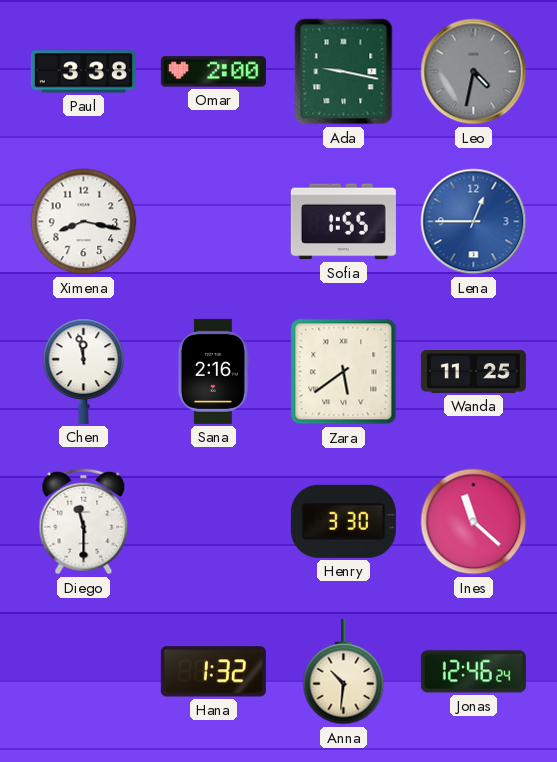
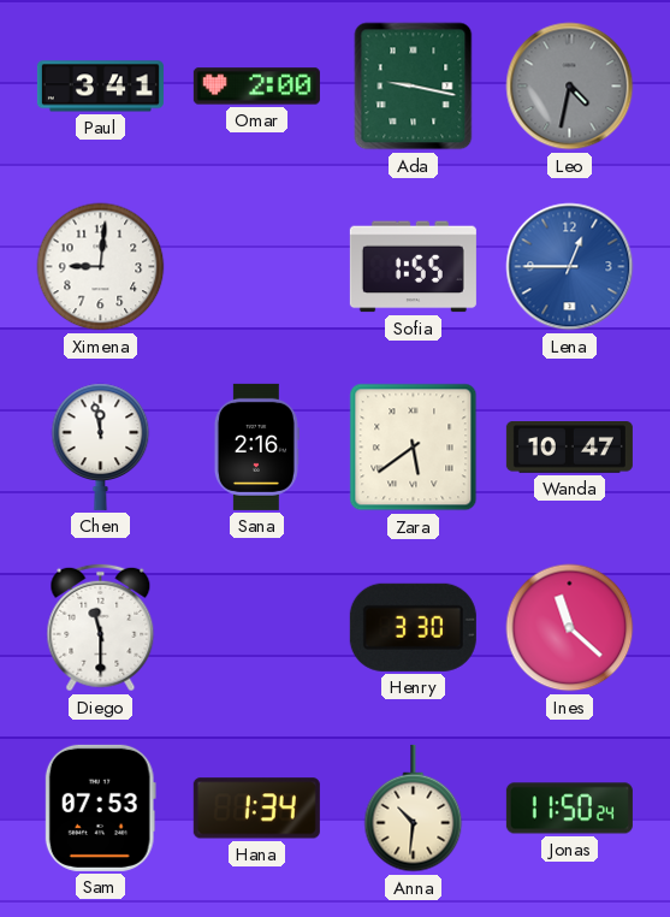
Paul: 3:38 -> 3:41
Ximena: 8:17 -> 9:01
Wanda: 11:25 -> 10:47
Sam: none -> 07:53
Hana: 1:32 -> 1:34
Jonas: 12:46 -> 11:50
